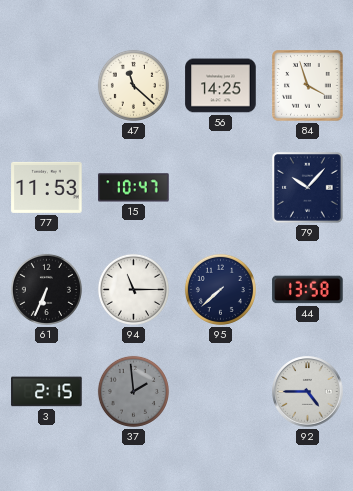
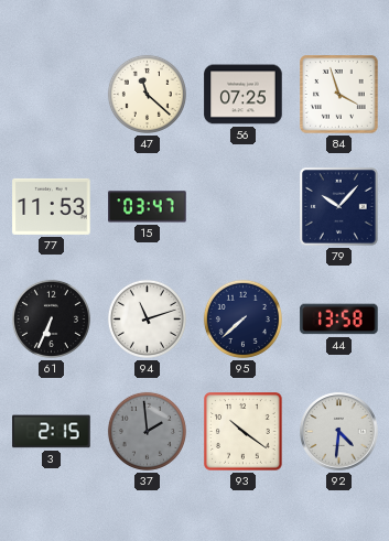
56: 14:25 -> 07:25
15: 10:47 -> 03:47
94: 11:15 -> 11:12
93: none -> 10:21
92: 4:45 -> 4:31
